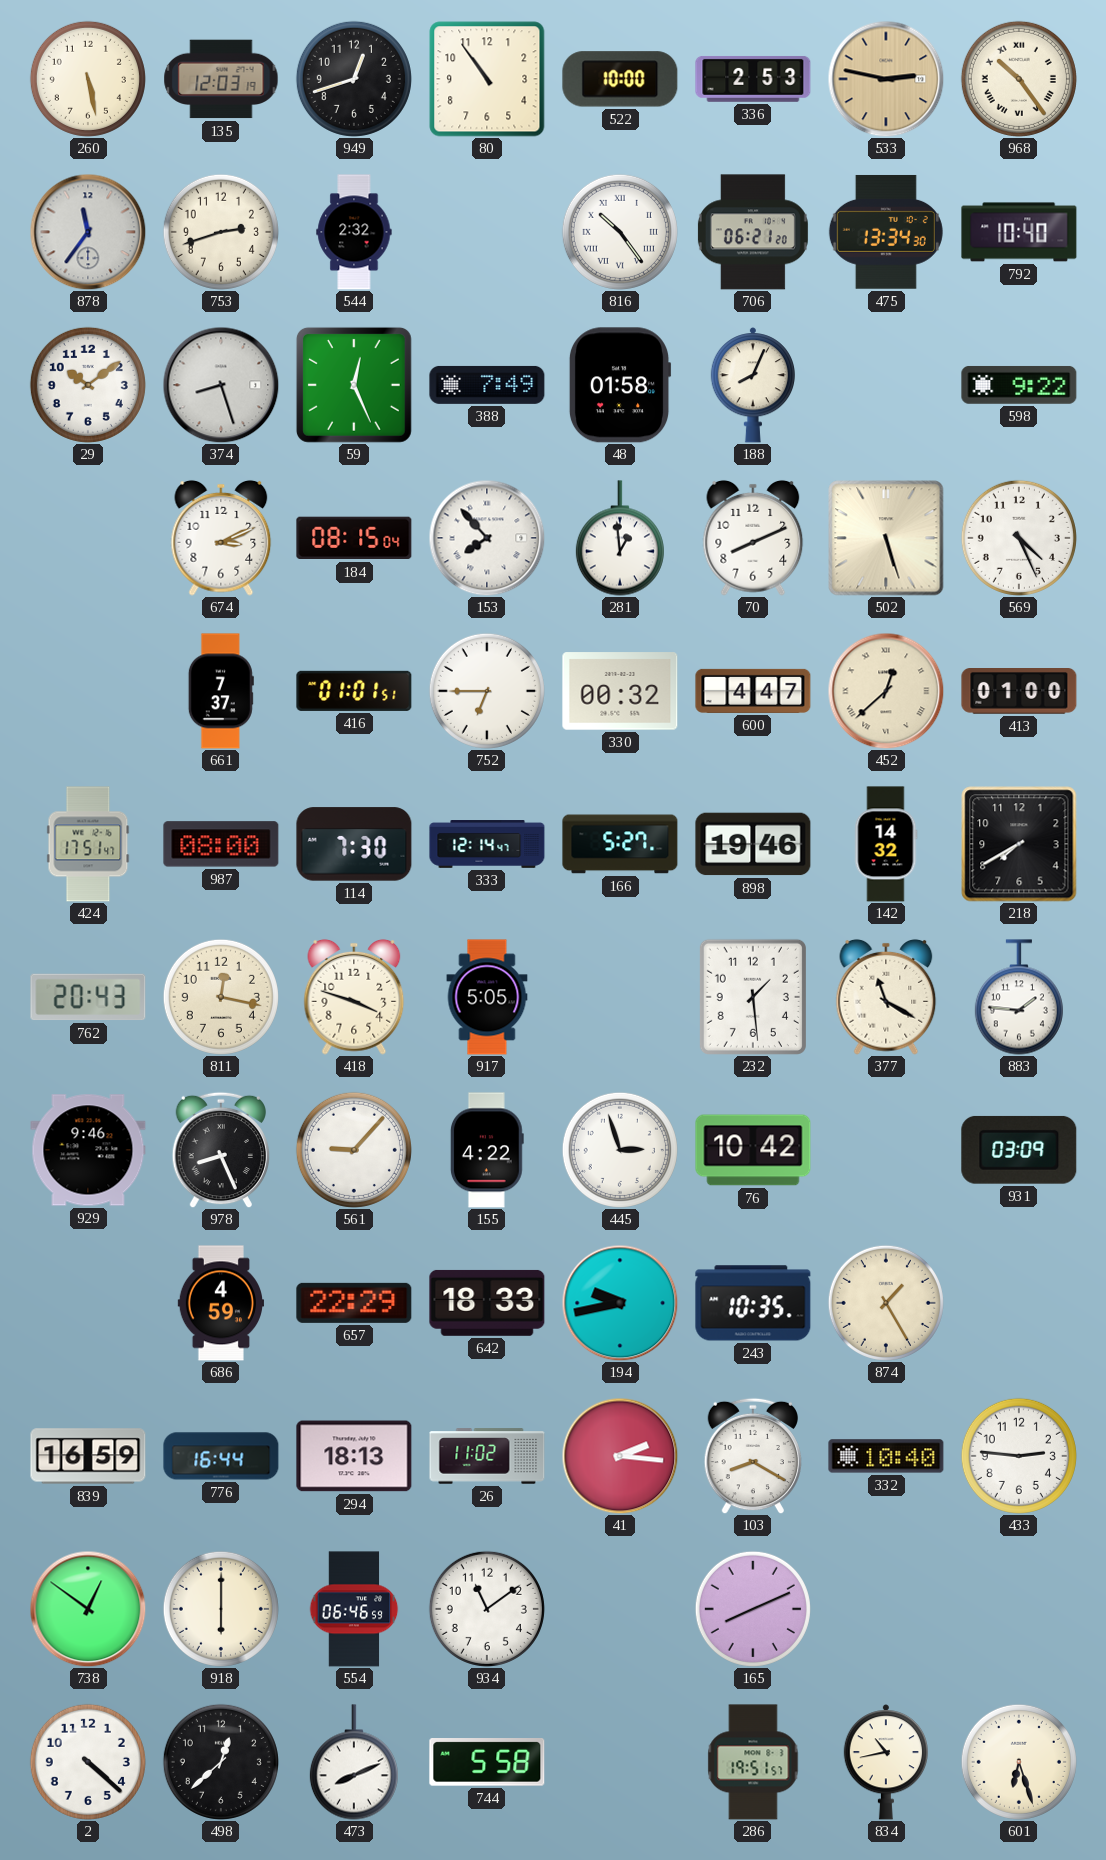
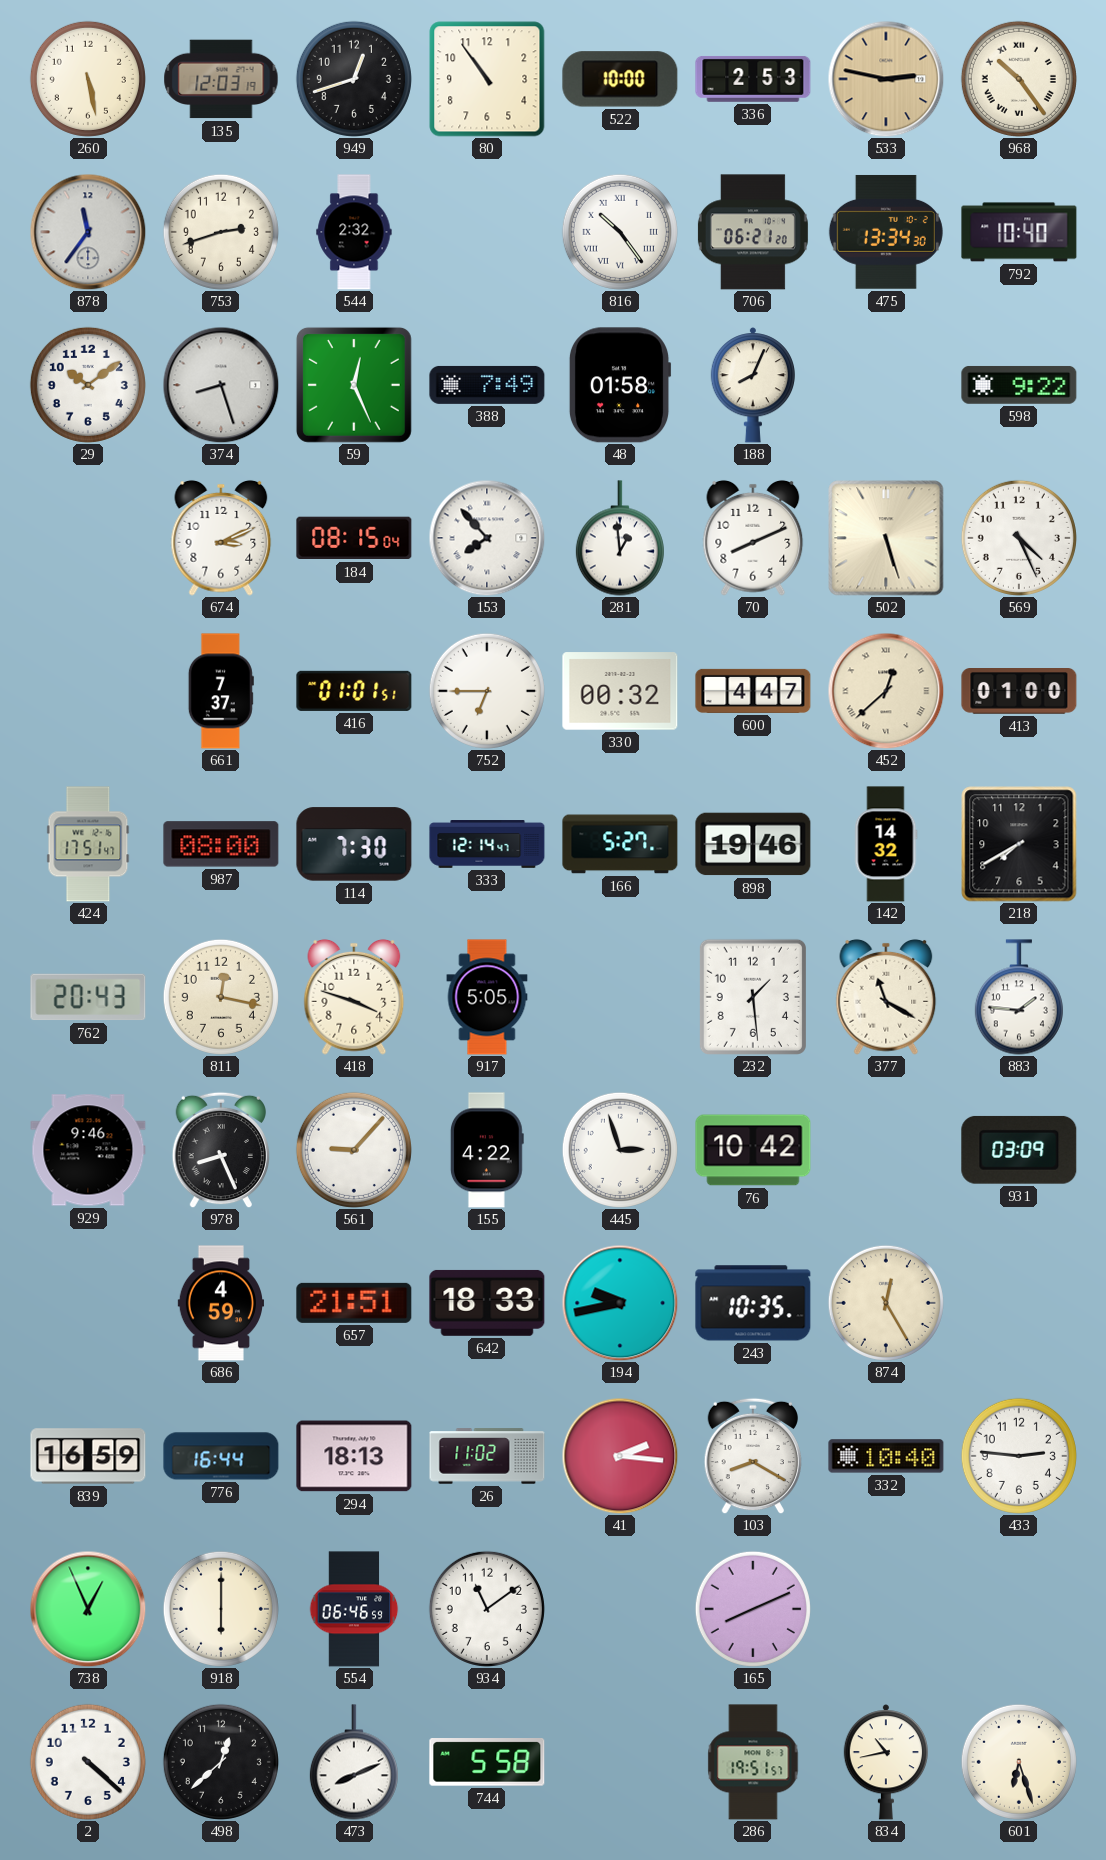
657: 22:29 -> 21:51
874: 1:25 -> 12:25
738: 12:51 -> 12:56
